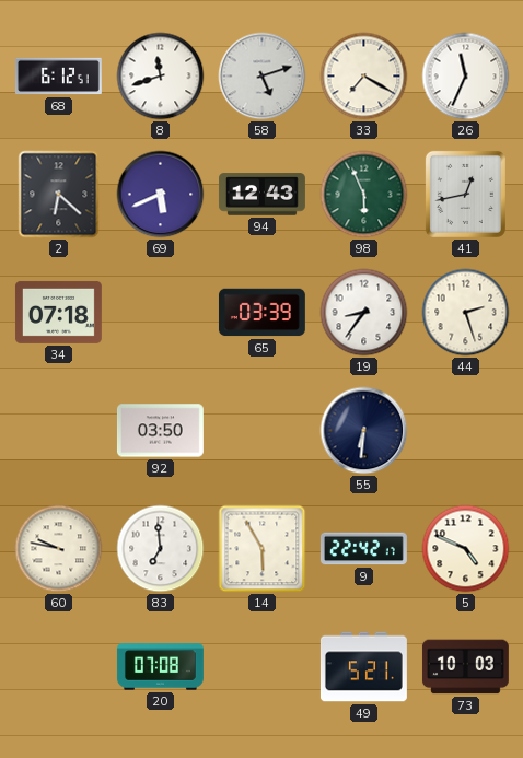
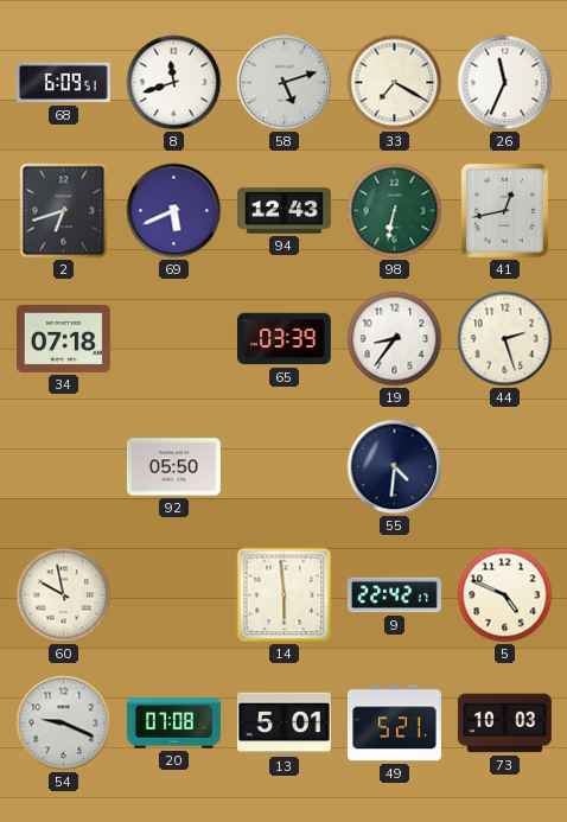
68: 6:12 -> 6:09
2: 6:22 -> 6:42
98: 5:56 -> 6:32
92: 03:50 -> 05:50
55: 6:31 -> 4:31
60: 9:47 -> 9:58
83: 6:59 -> none
14: 5:55 -> 5:59
54: none -> 9:19
13: none -> 5:01
